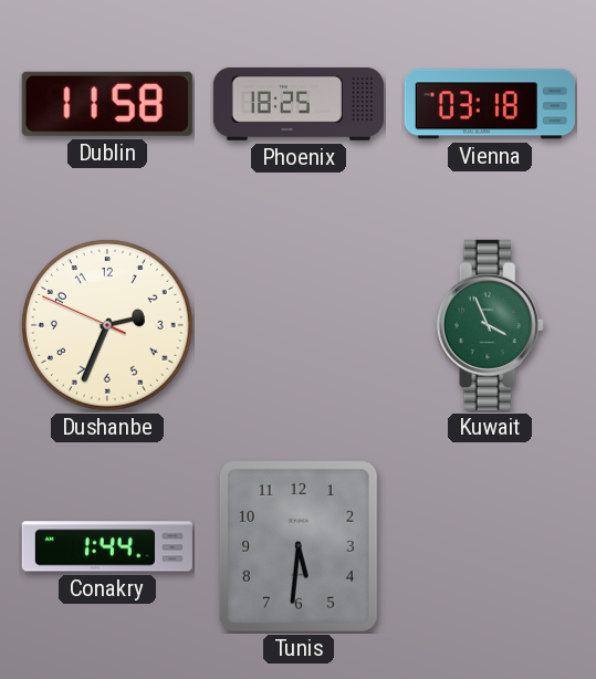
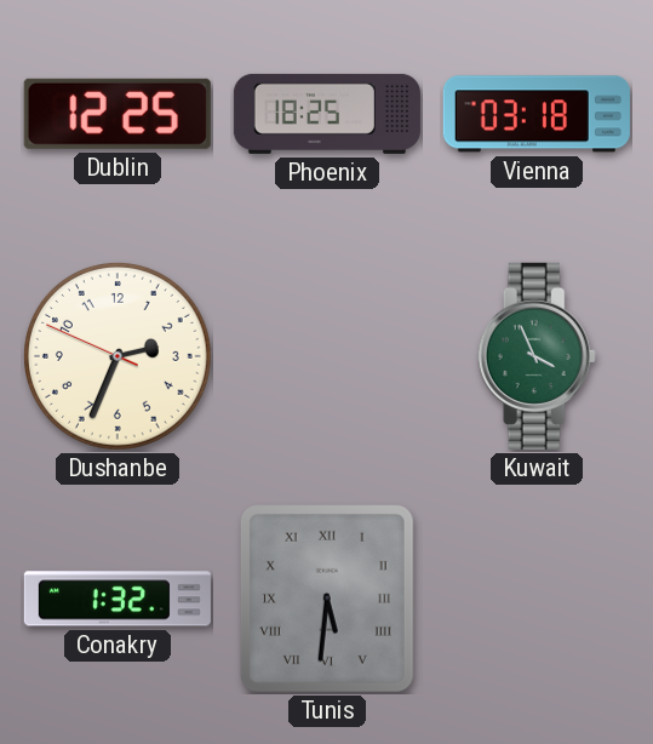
Dublin: 11:58 -> 12:25
Conakry: 1:44 -> 1:32
Tunis numerals: Arabic -> Roman
